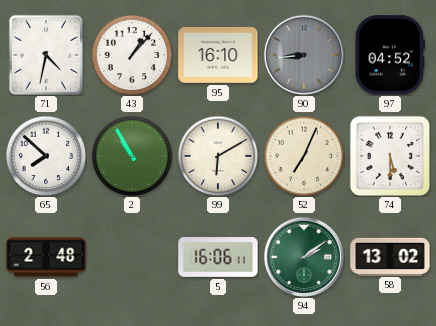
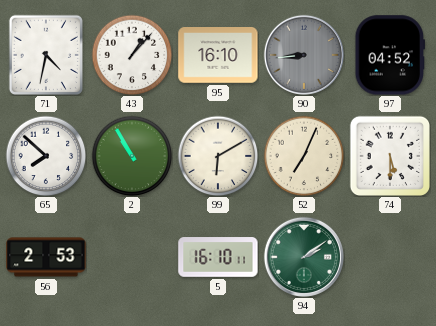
56: 2:48 -> 2:53
5: 16:06 -> 16:10
58: 13:02 -> none
